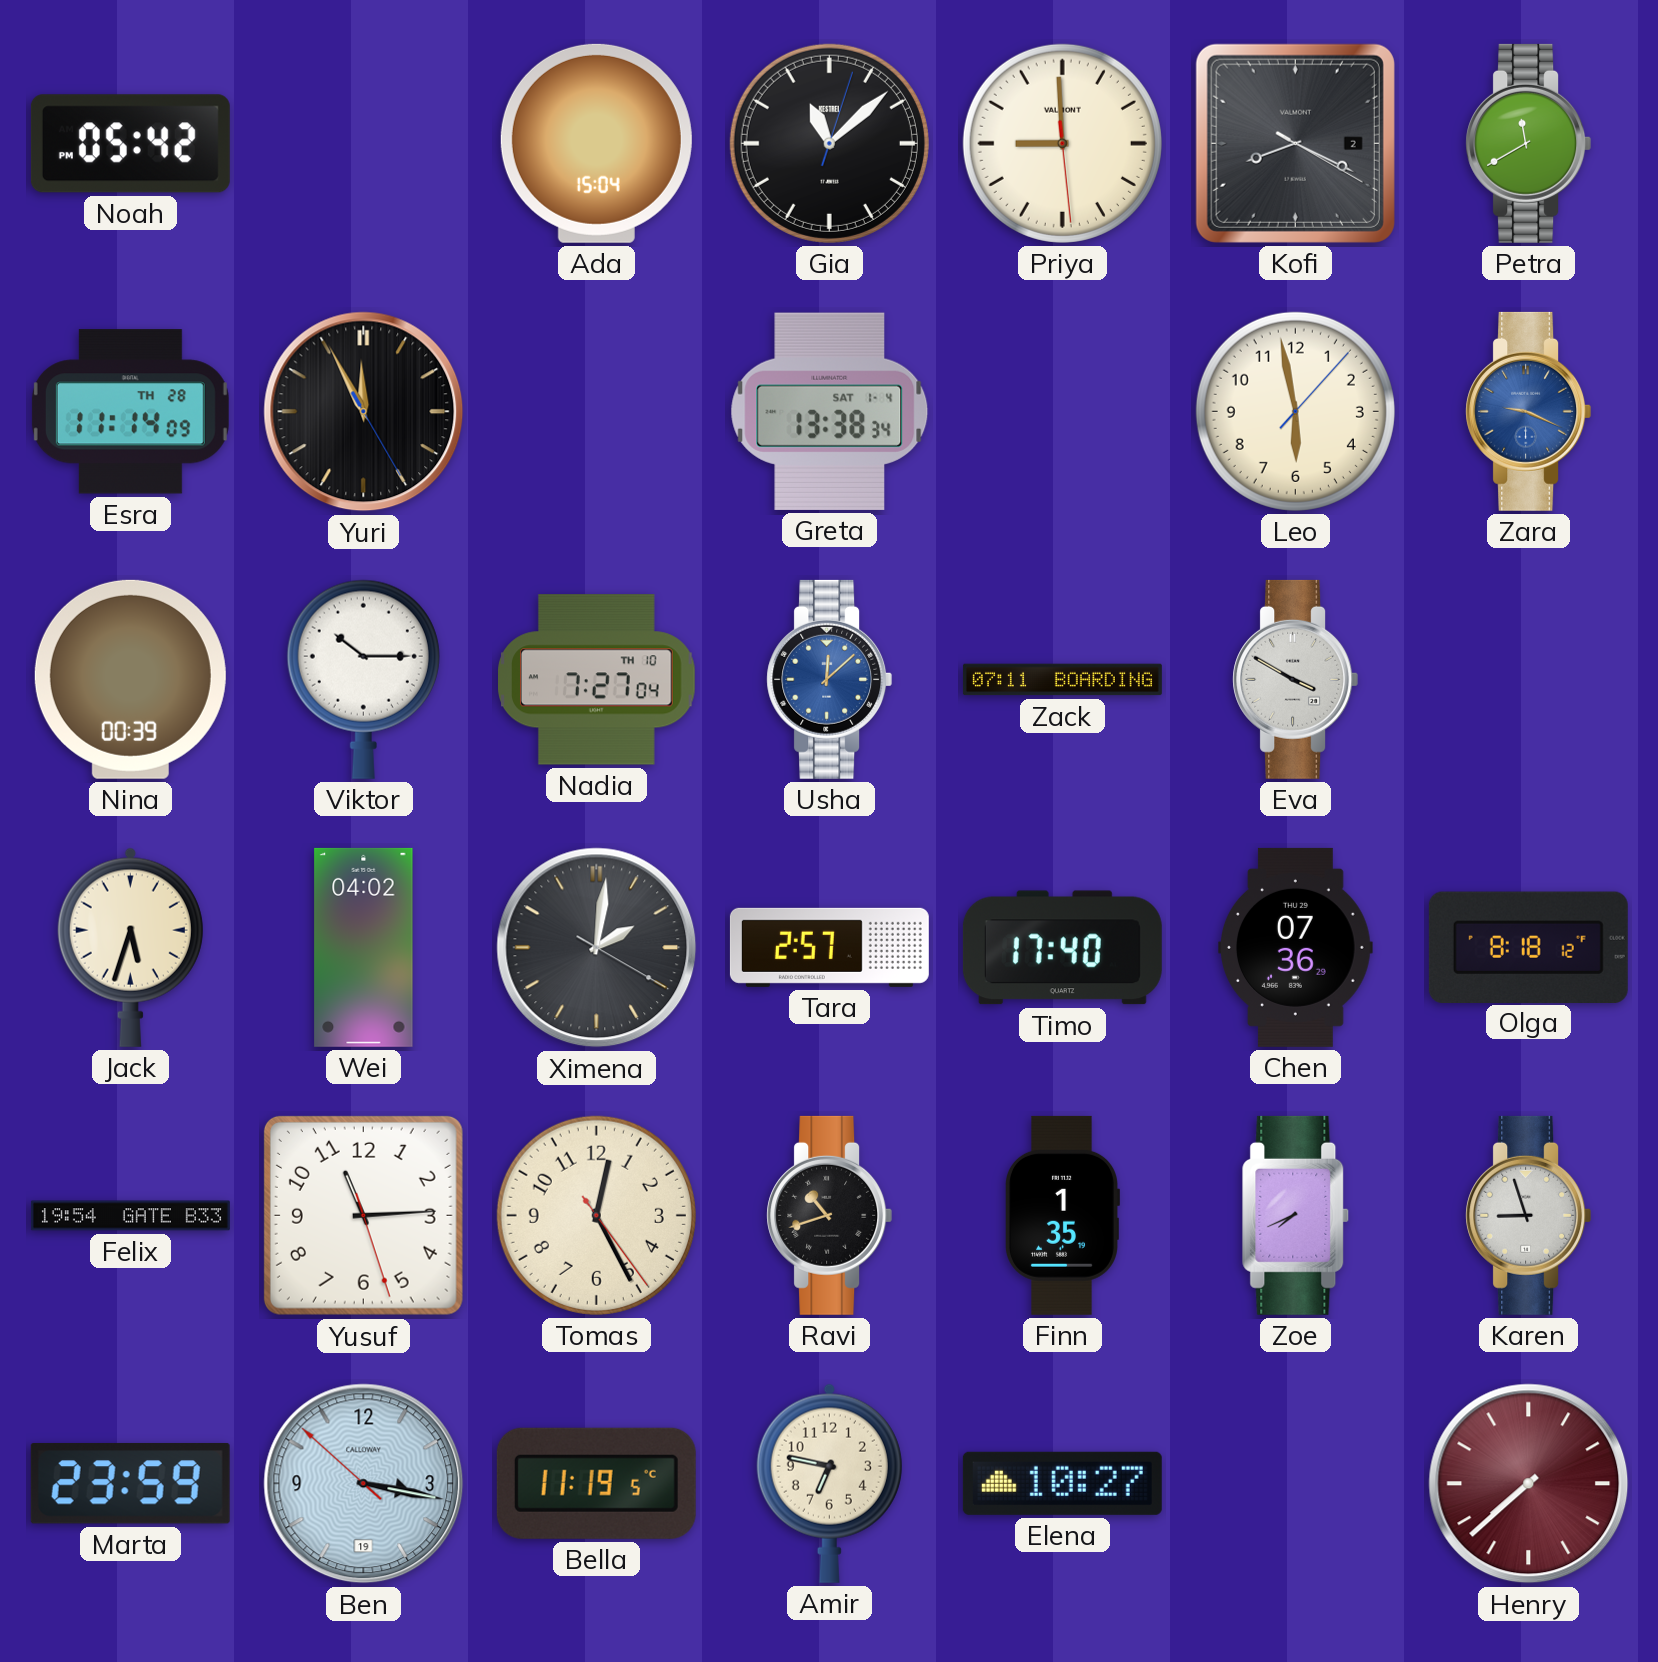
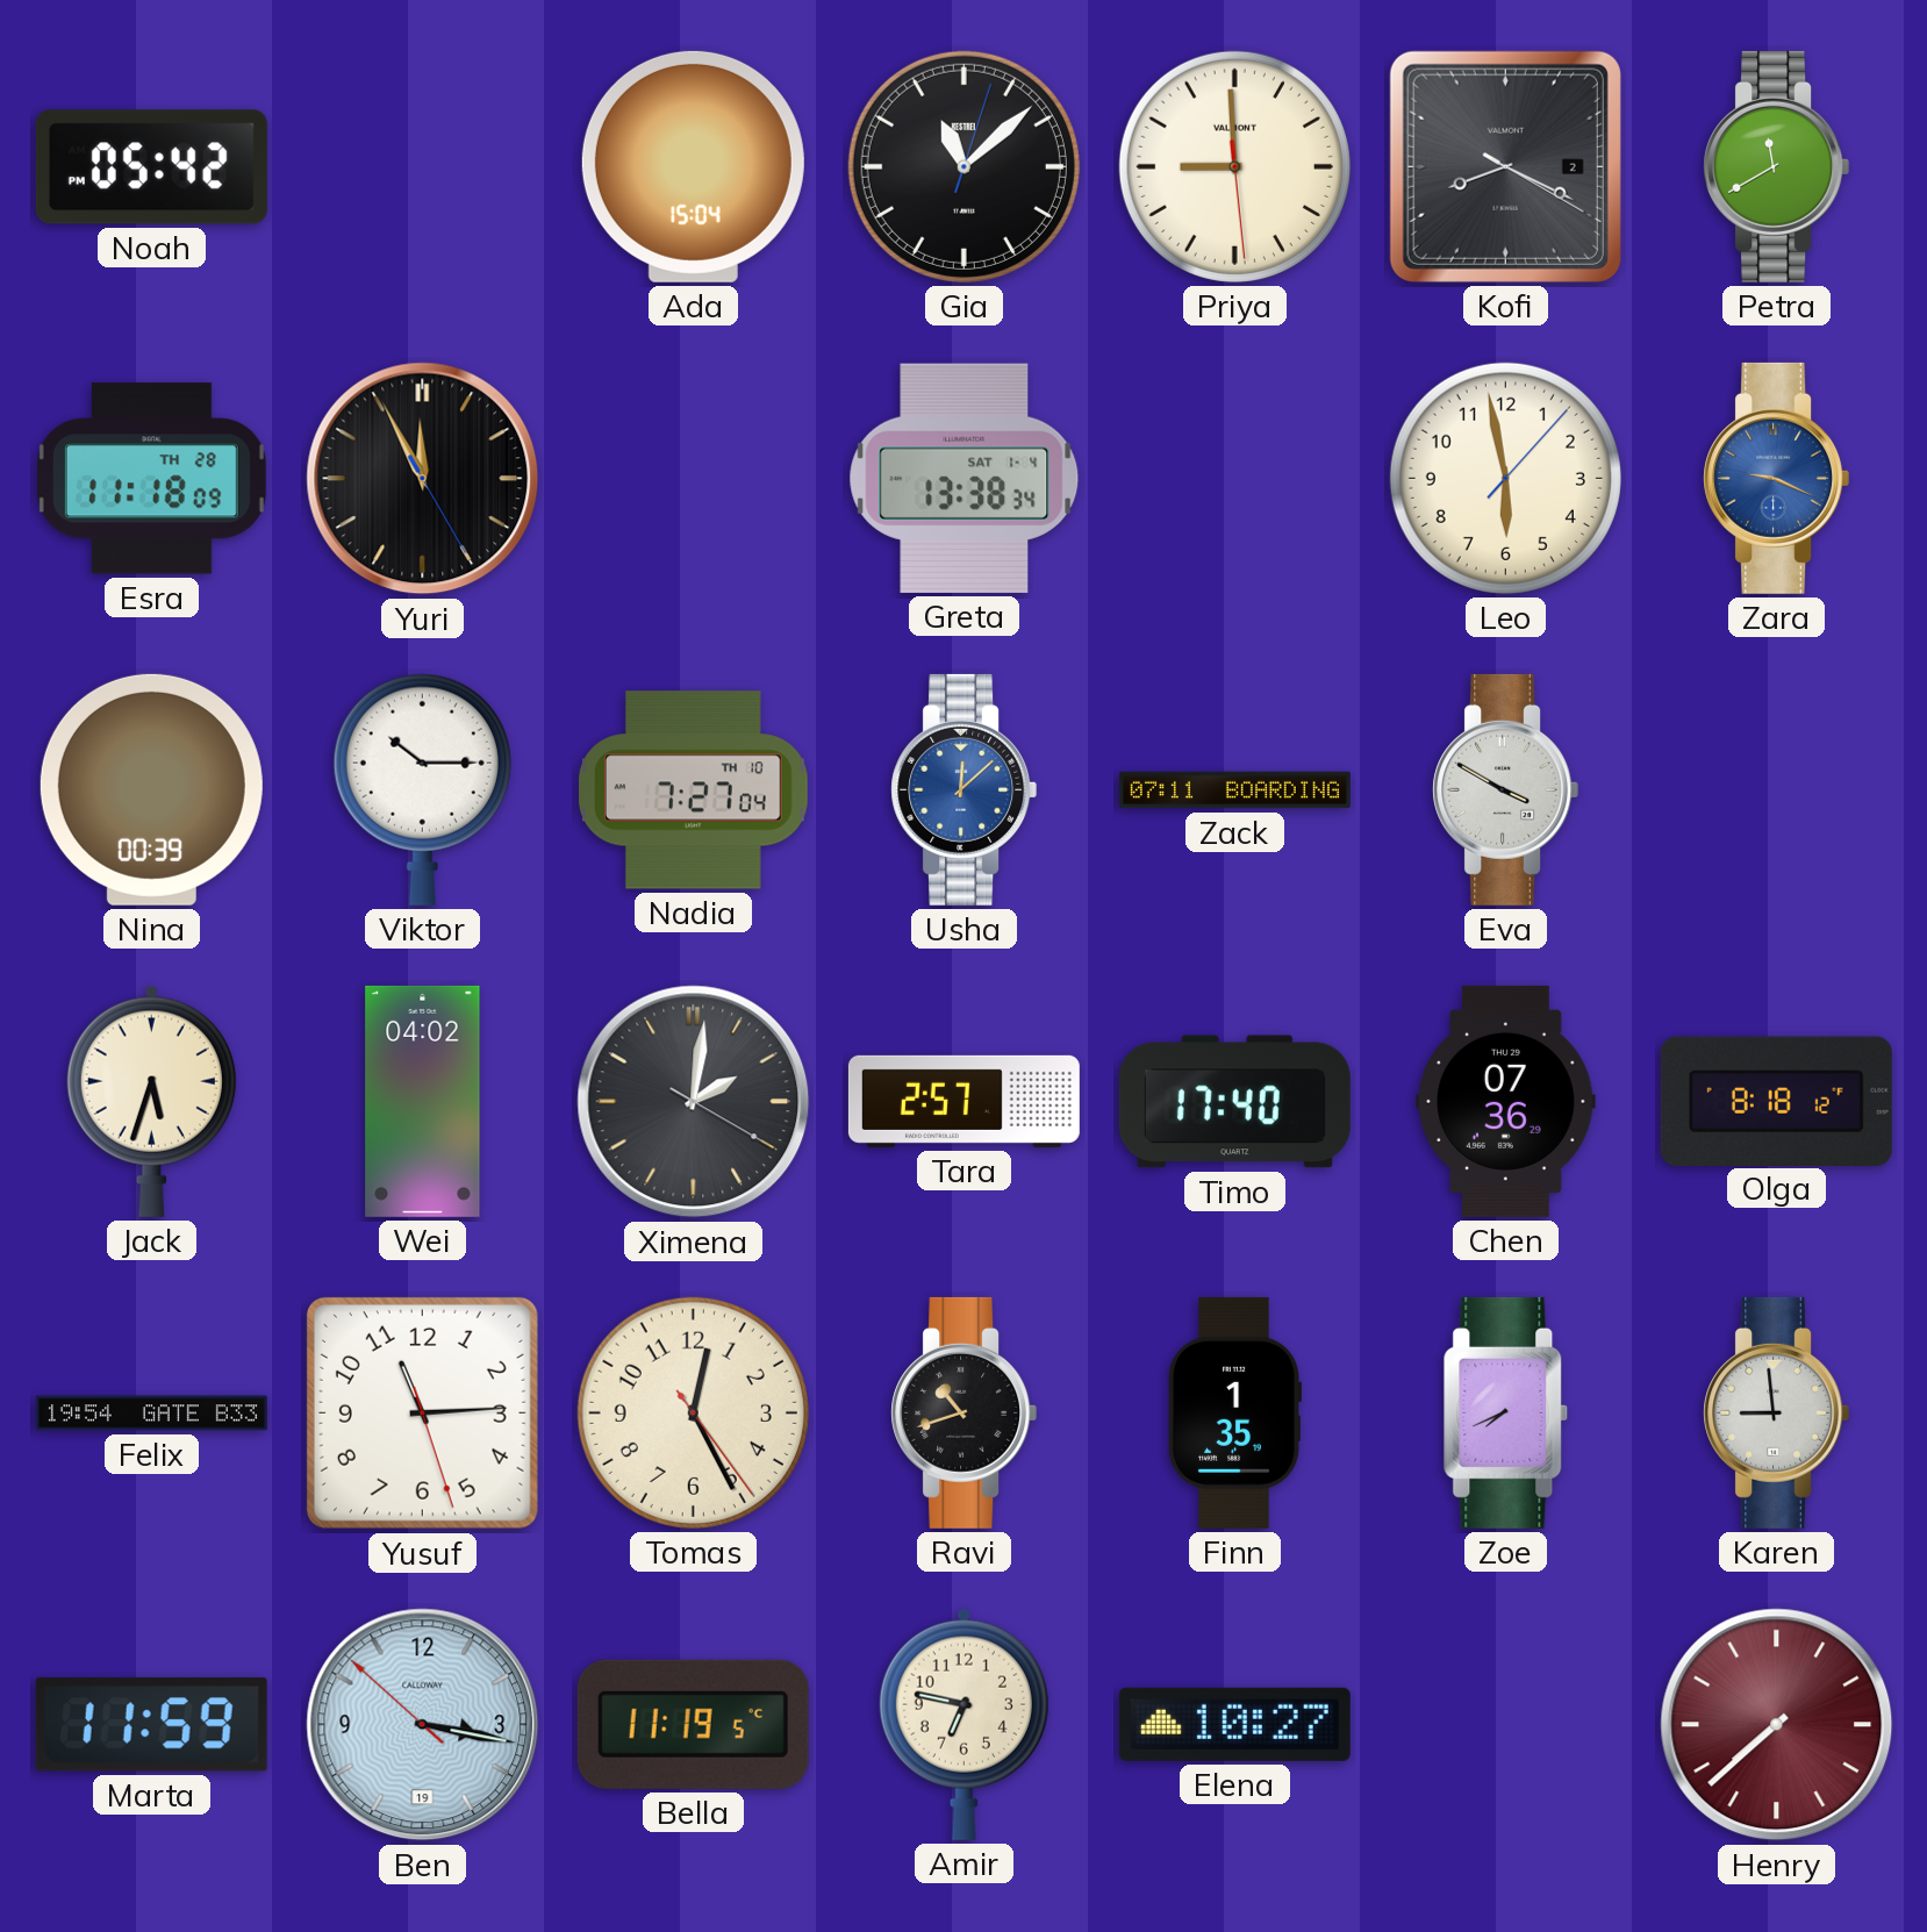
Esra: 11:14 -> 11:18
Karen: 8:57 -> 8:59
Marta: 23:59 -> 11:59
